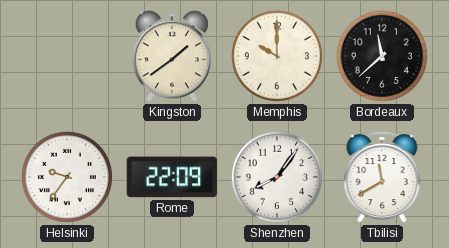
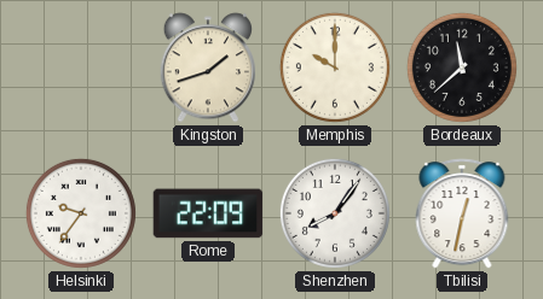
Kingston: 1:39 -> 1:42
Tbilisi: 11:40 -> 12:32
